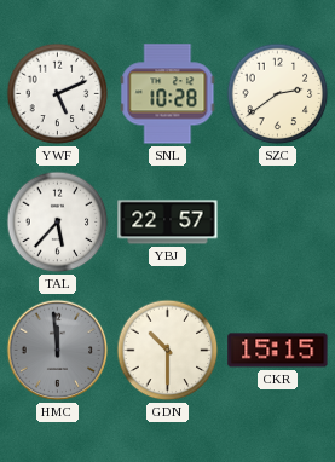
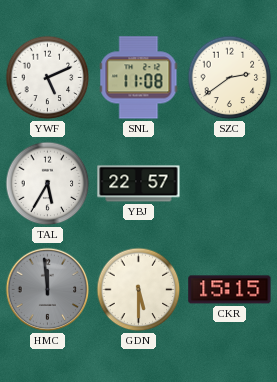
SNL: 10:28 -> 11:08
TAL: 5:37 -> 5:35
GDN: 10:30 -> 5:30
